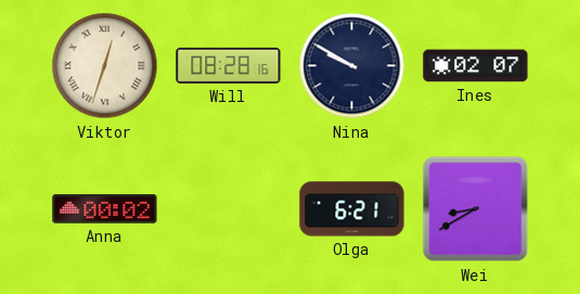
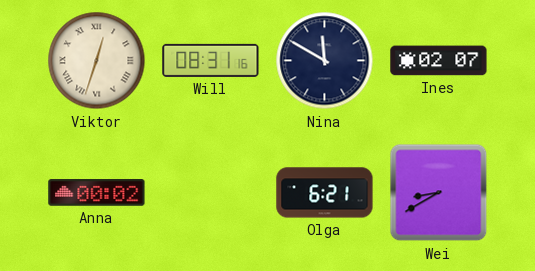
Will: 08:28 -> 08:31
Nina: 9:50 -> 11:50
